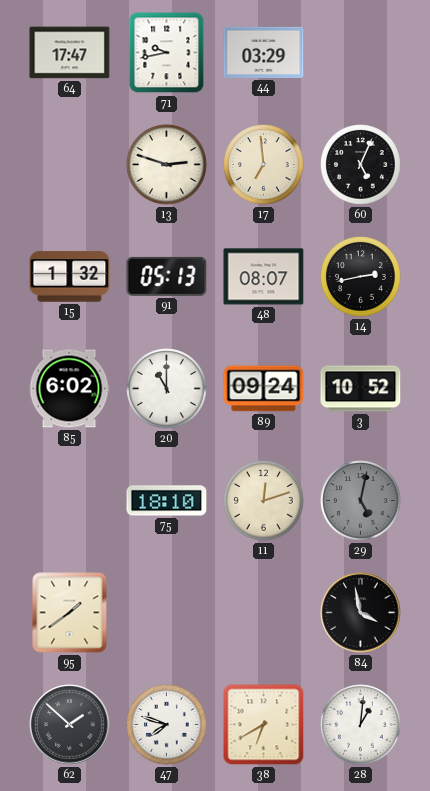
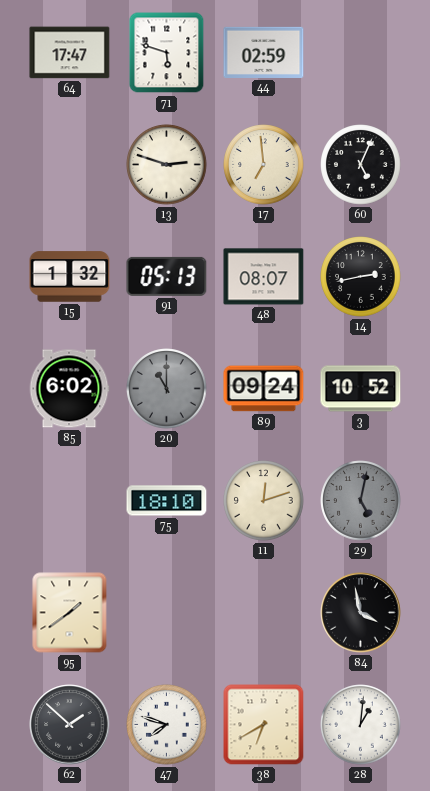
71: 9:43 -> 5:48
44: 03:29 -> 02:59
20 dial: white -> grey
